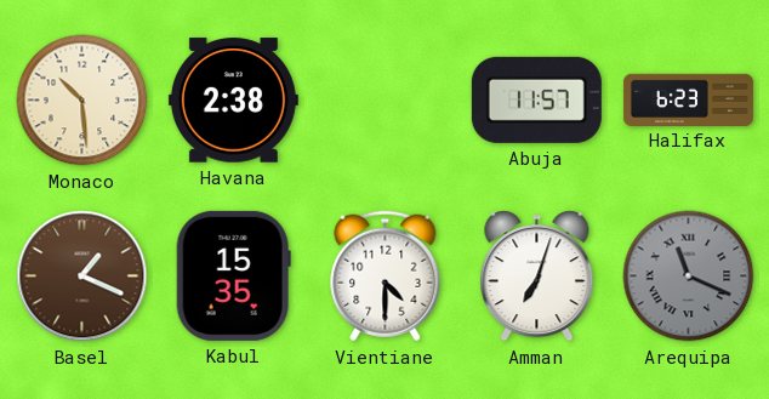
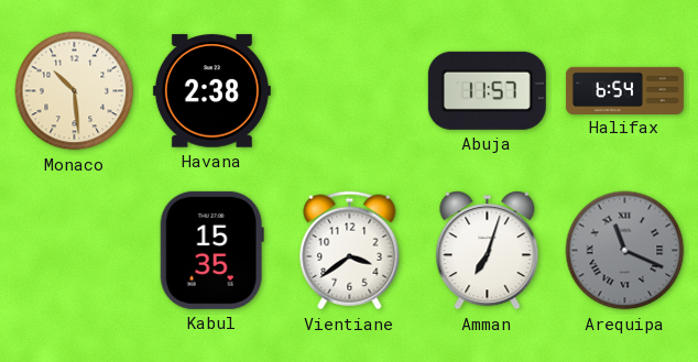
Halifax: 6:23 -> 6:54
Basel: 1:19 -> none
Vientiane: 4:30 -> 3:39
